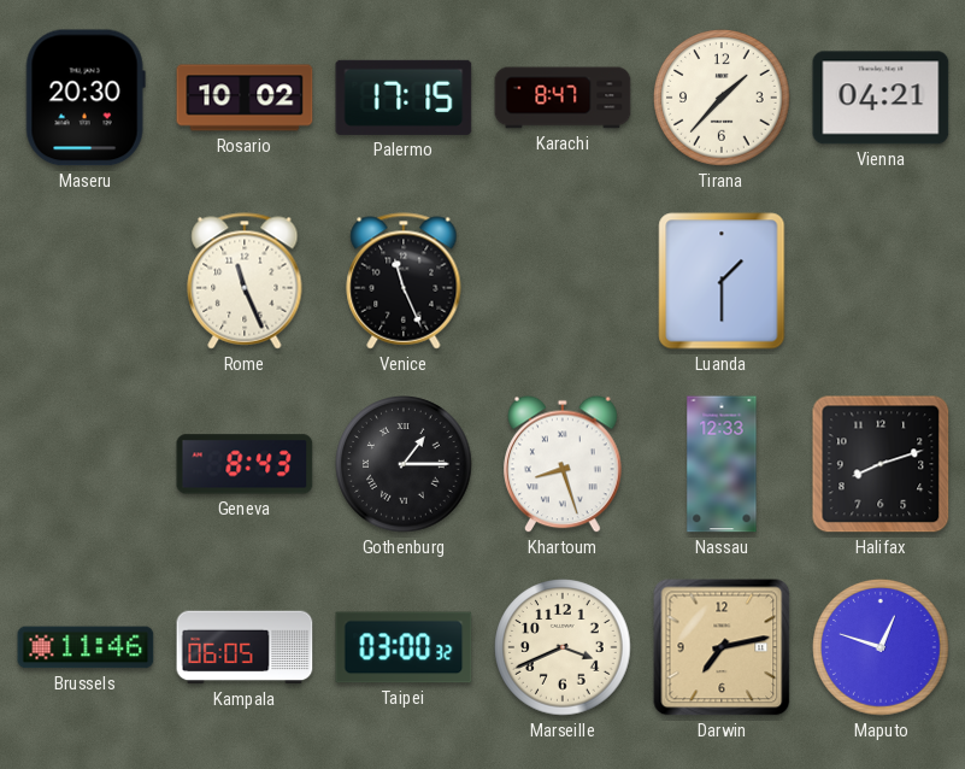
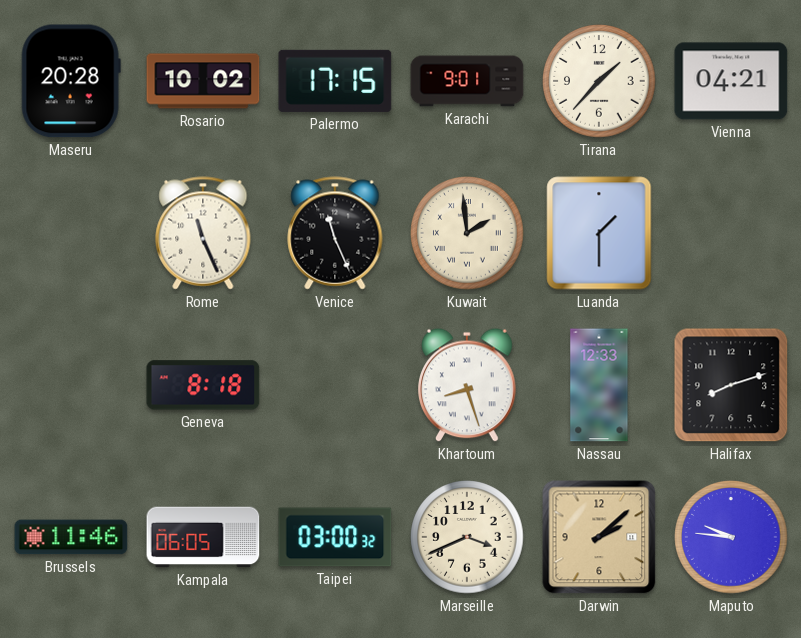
Maseru: 20:30 -> 20:28
Karachi: 8:47 -> 9:01
Kuwait: none -> 1:59
Geneva: 8:43 -> 8:18
Gothenburg: 1:15 -> none
Darwin: 7:13 -> 2:08
Maputo: 12:48 -> 9:46
